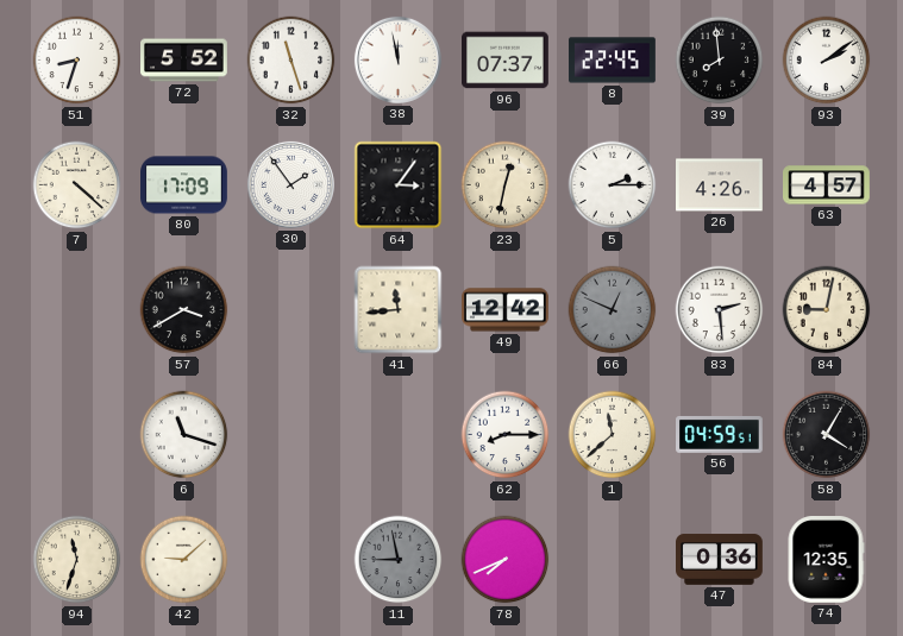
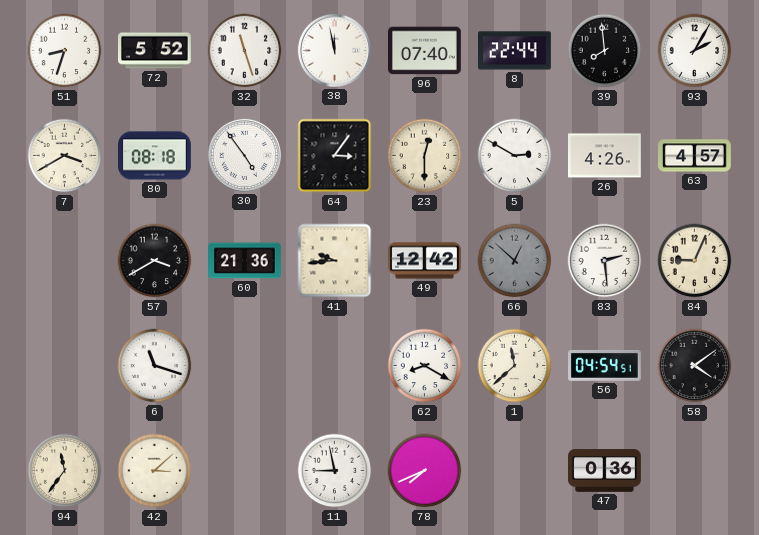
96: 07:37 -> 07:40
8: 22:45 -> 22:44
93: 2:09 -> 2:05
7: 4:22 -> 3:40
80: 17:09 -> 08:18
30: 1:54 -> 4:54
23: 12:32 -> 12:30
5: 2:15 -> 2:50
60: none -> 21:36
41: 11:44 -> 9:44
66: 12:49 -> 12:52
84: 9:02 -> 9:04
62: 8:15 -> 8:20
56: 04:59 -> 04:54
58: 4:05 -> 4:09
94: 11:33 -> 11:36
42: 9:08 -> 3:08
11 dial: grey -> white
74: 12:35 -> none
